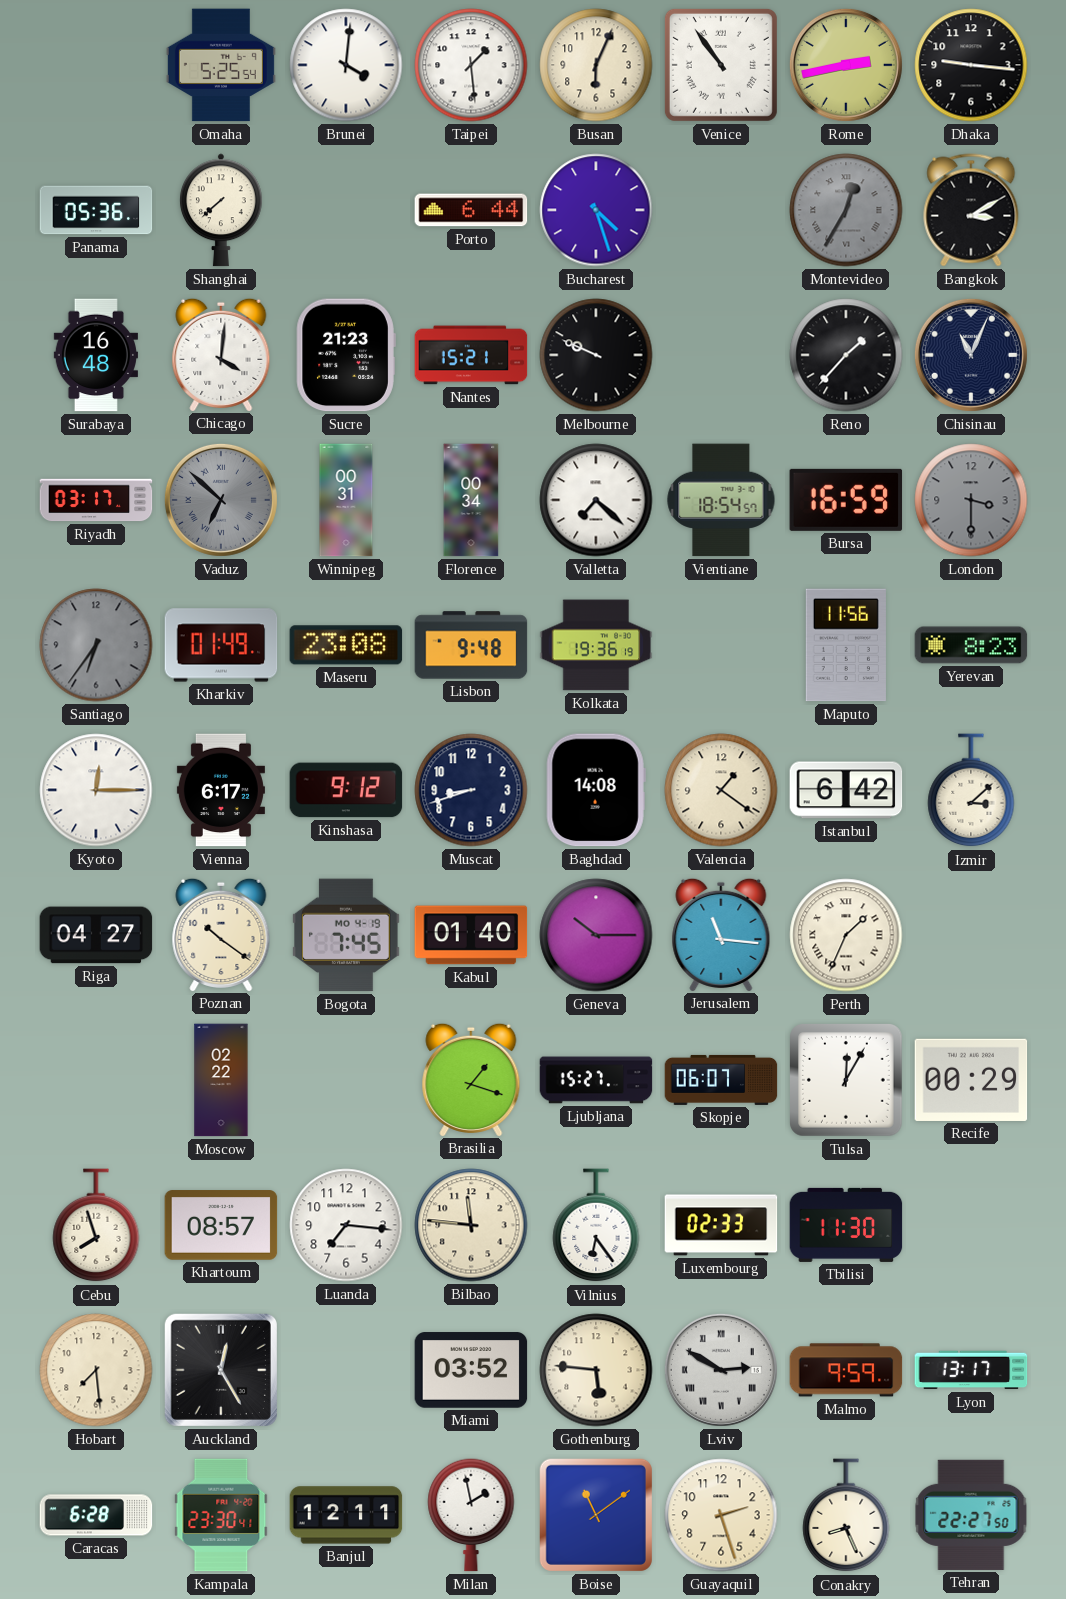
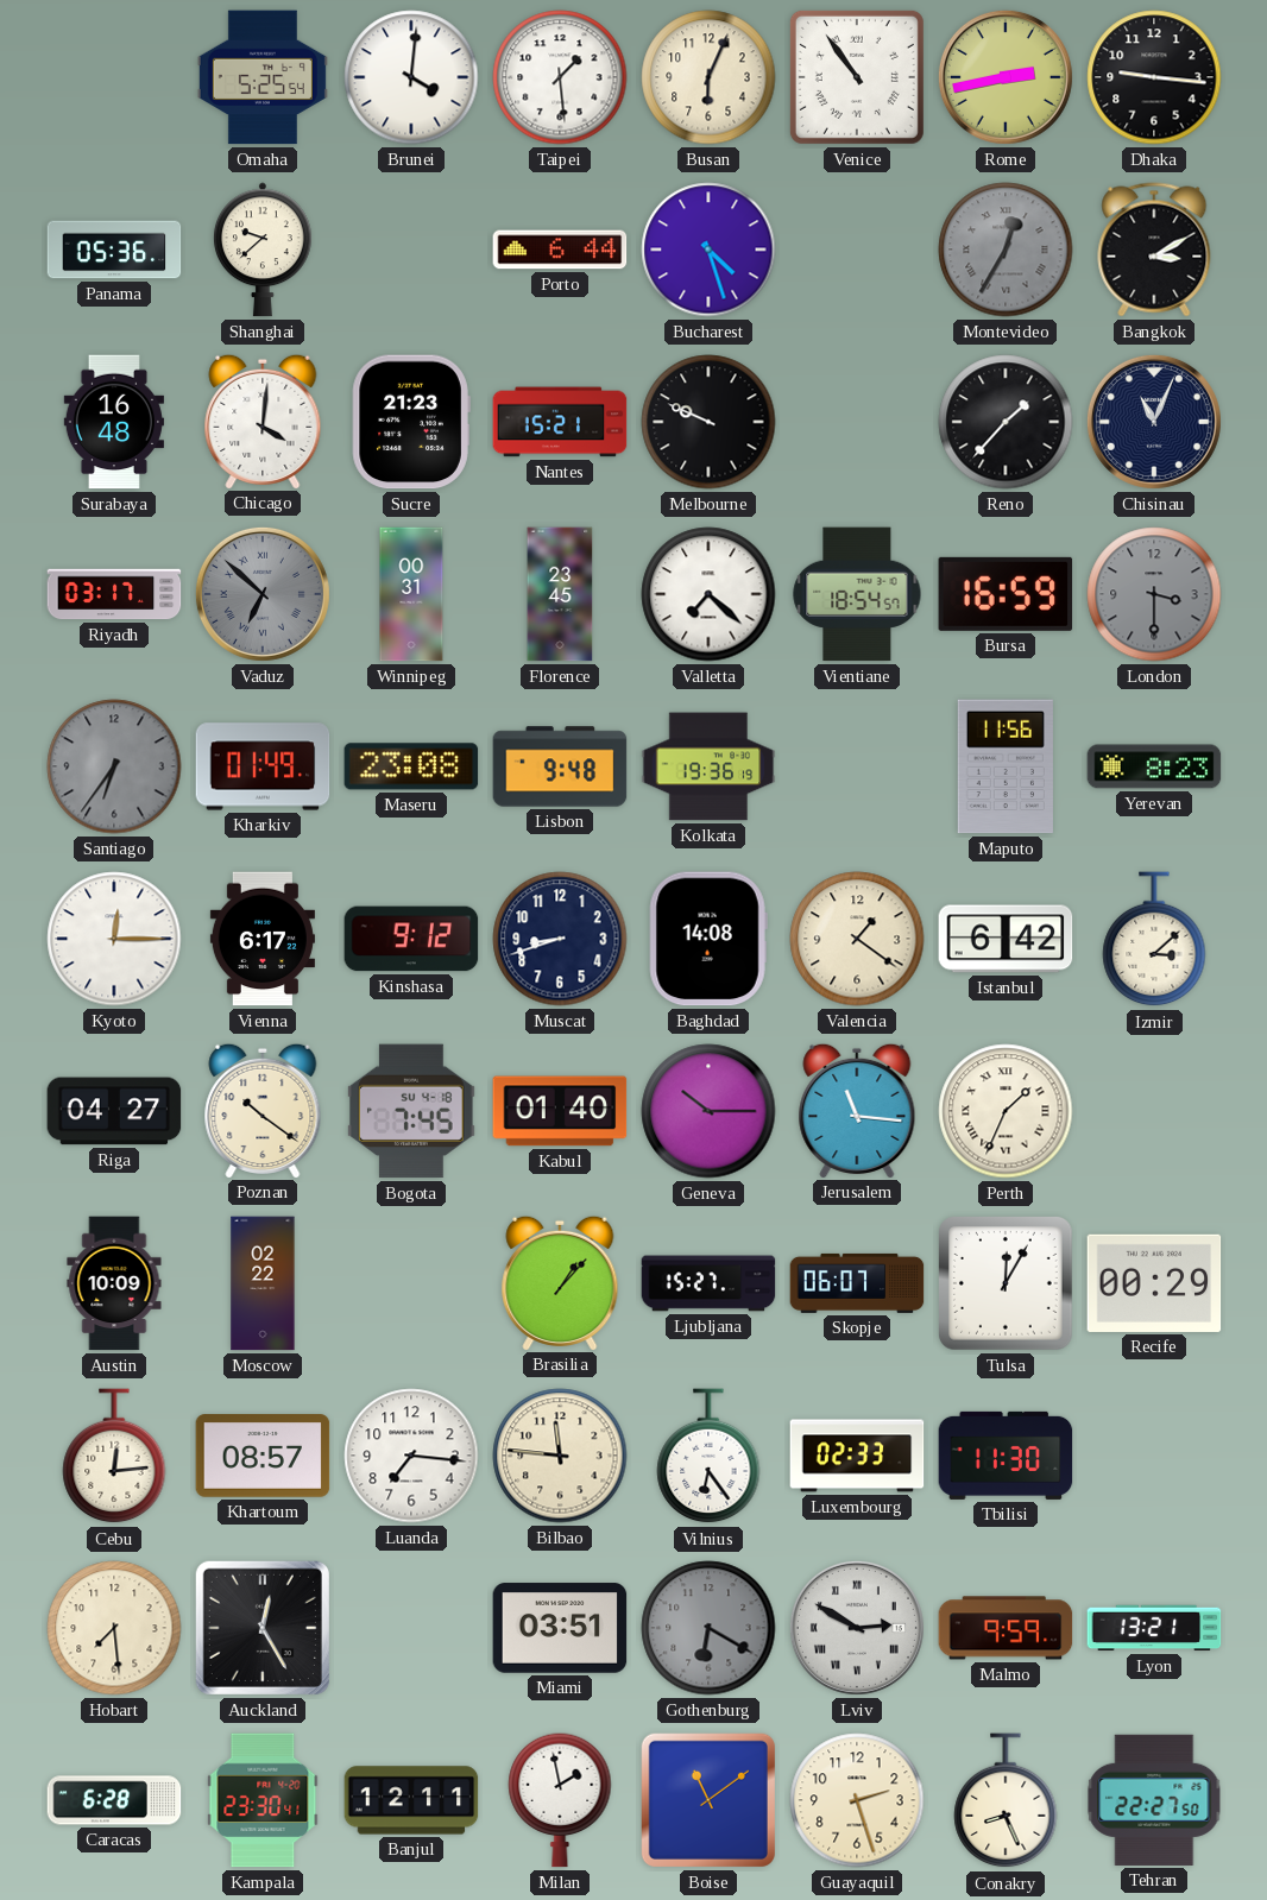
Shanghai: 7:38 -> 9:38
Florence: 00:34 -> 23:45
Bogota date: MO 4-19 -> SU 4-18
Austin: none -> 10:09
Brasilia: 1:18 -> 1:07
Cebu: 7:57 -> 12:14
Miami: 03:52 -> 03:51
Gothenburg: 5:46 -> 6:20
Gothenburg dial: cream -> grey
Lyon: 13:17 -> 13:21
